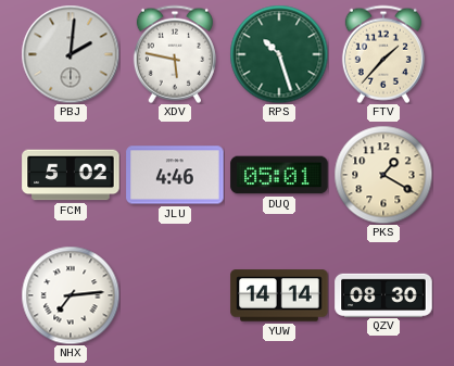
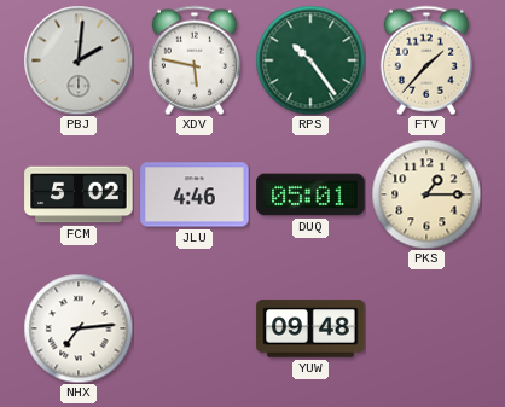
RPS: 10:27 -> 10:24
PKS: 1:20 -> 1:15
YUW: 14:14 -> 09:48
QZV: 08:30 -> none
